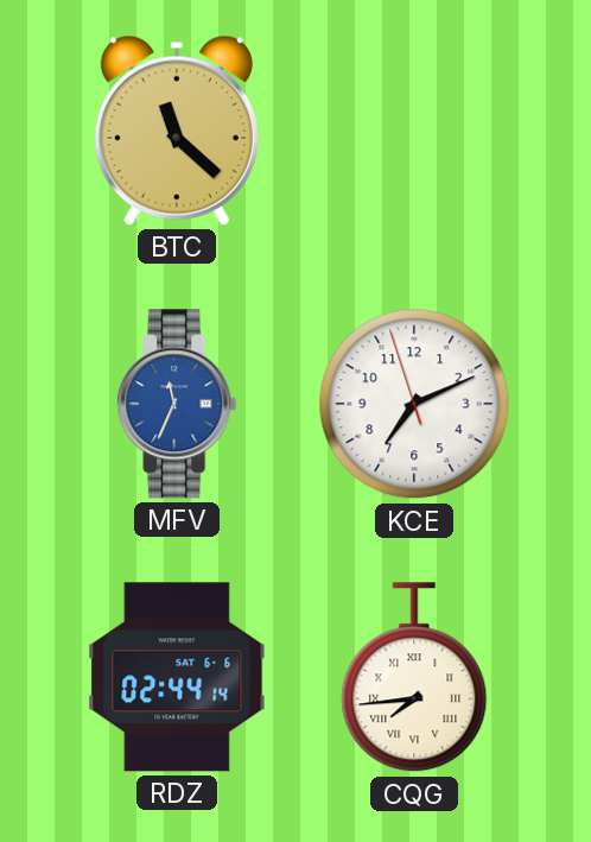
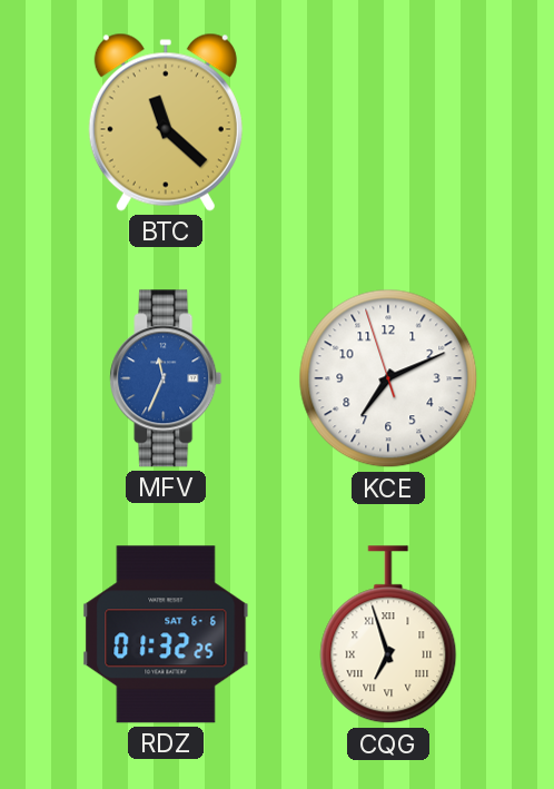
RDZ: 02:44 -> 01:32
CQG: 7:44 -> 6:57
